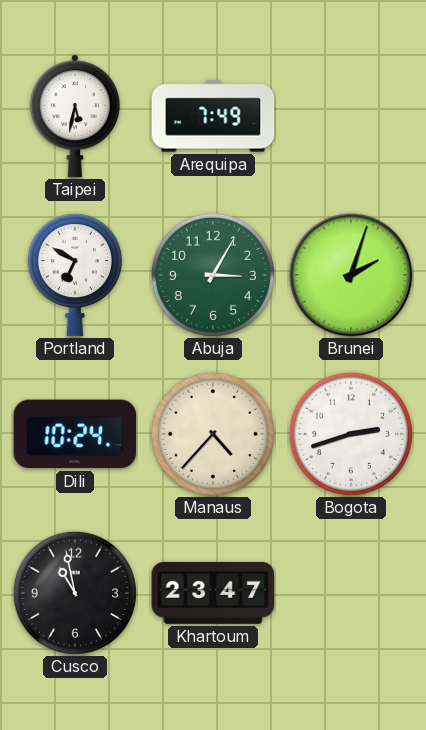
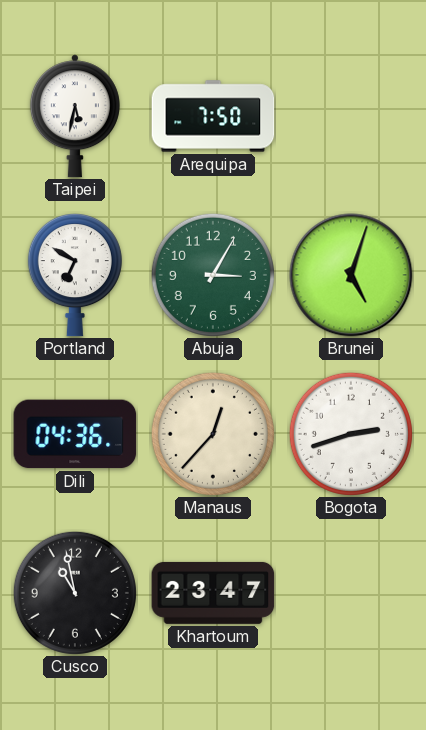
Arequipa: 7:49 -> 7:50
Brunei: 2:03 -> 5:03
Dili: 10:24 -> 04:36
Manaus: 4:37 -> 12:37
